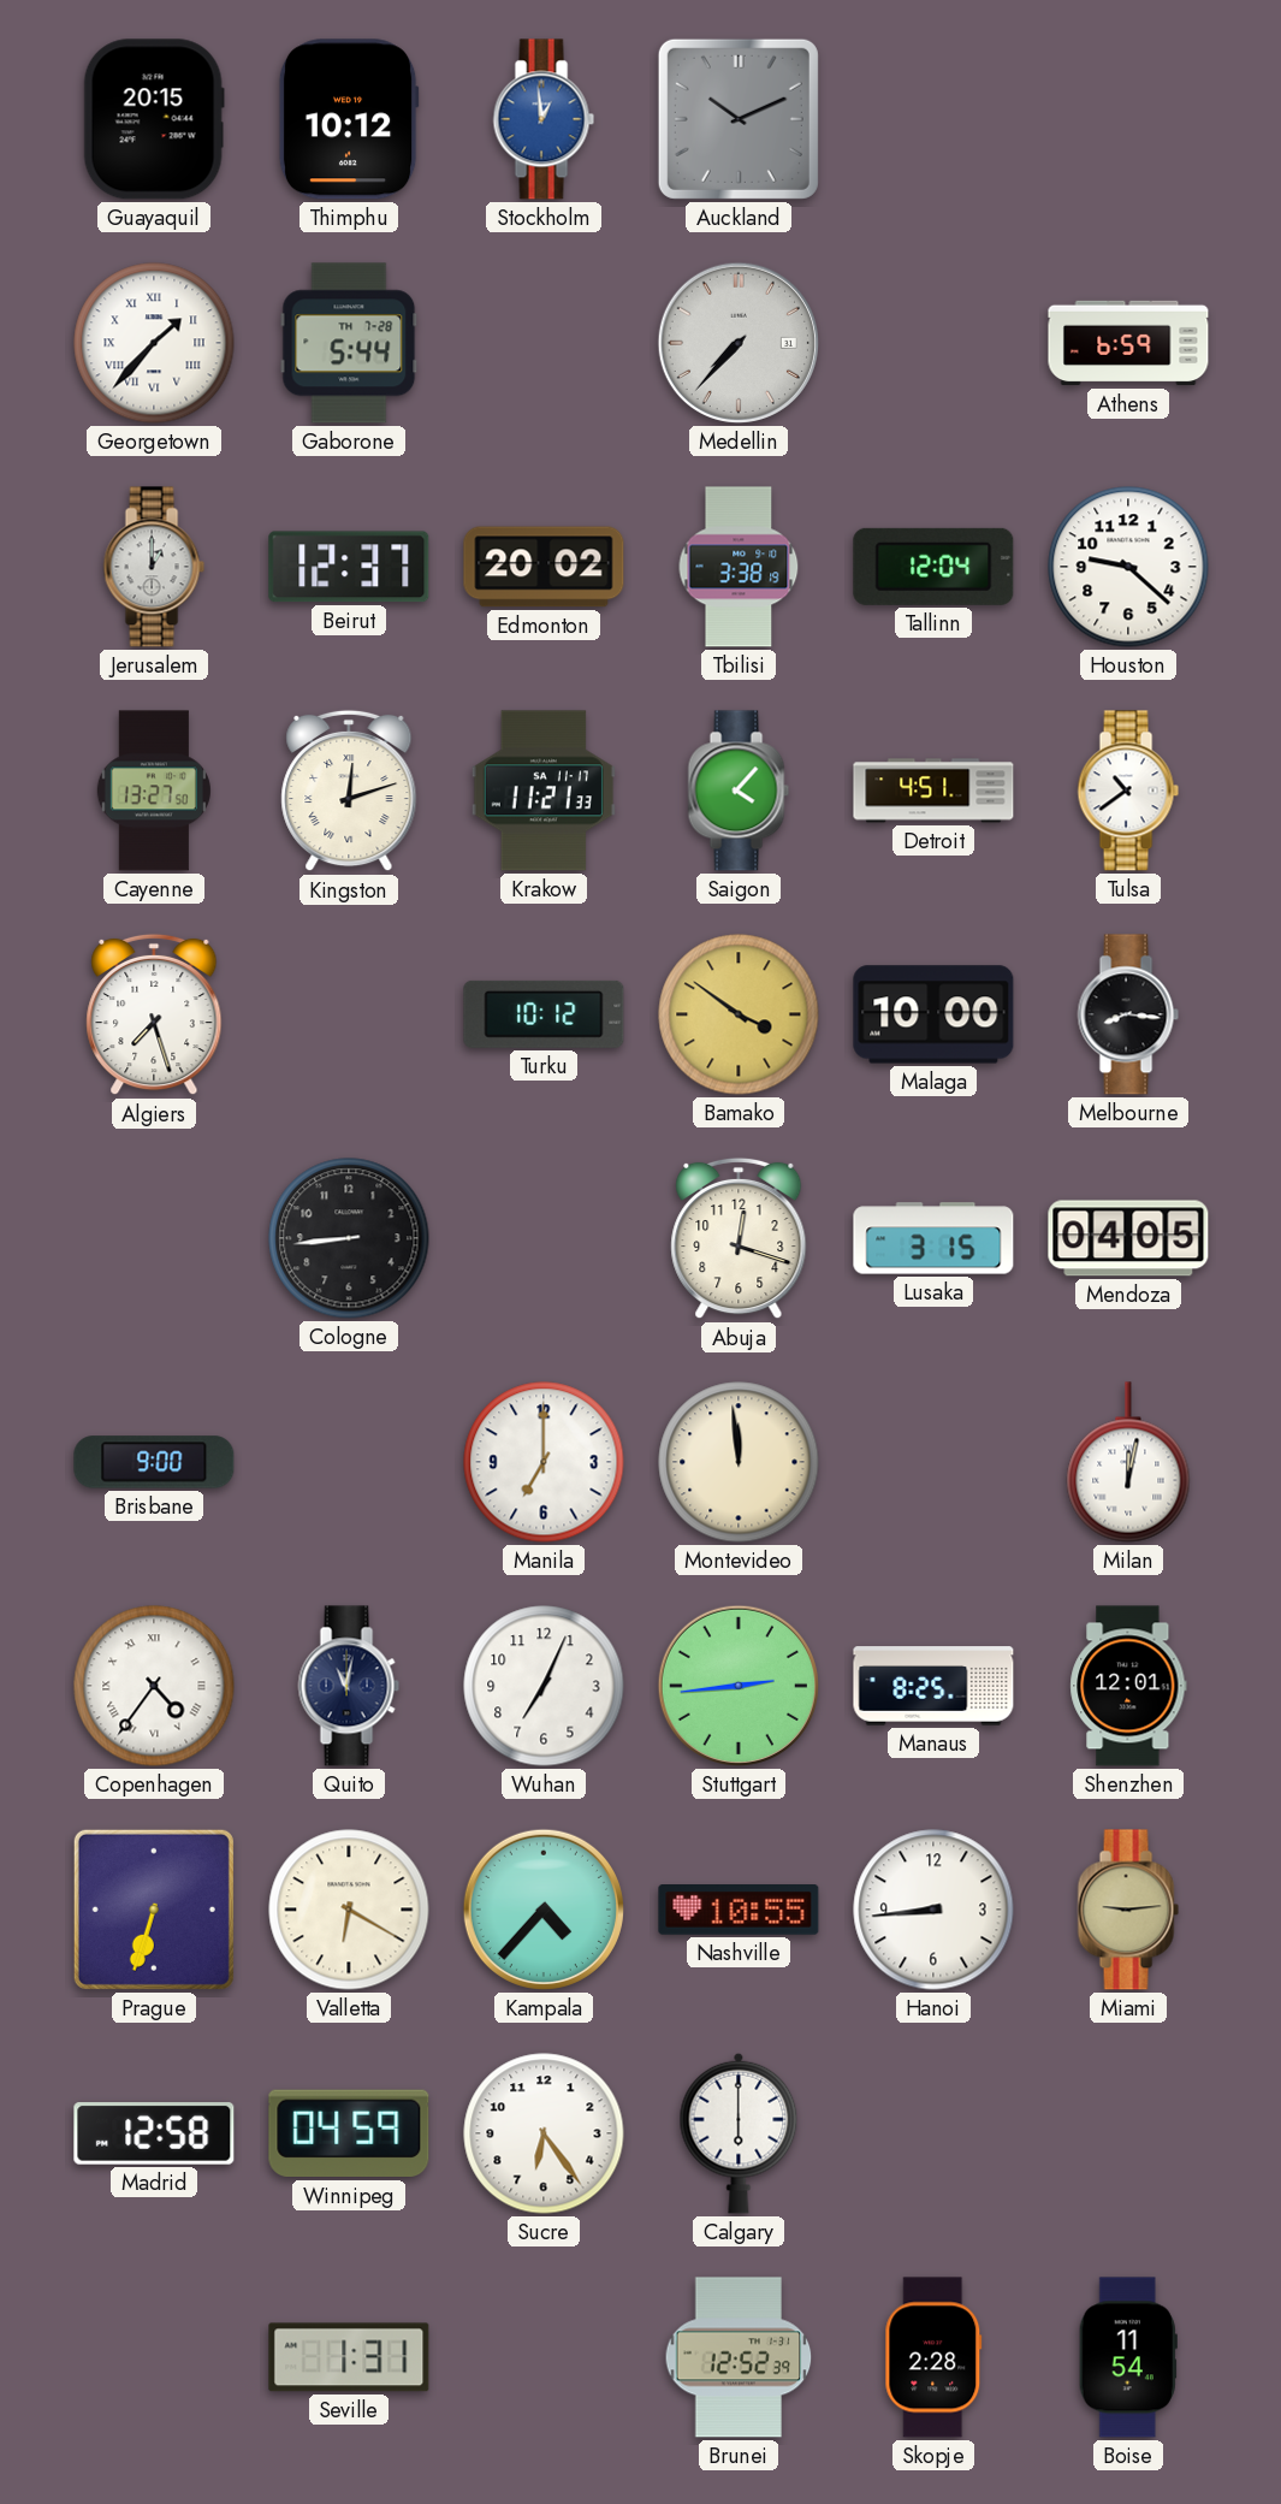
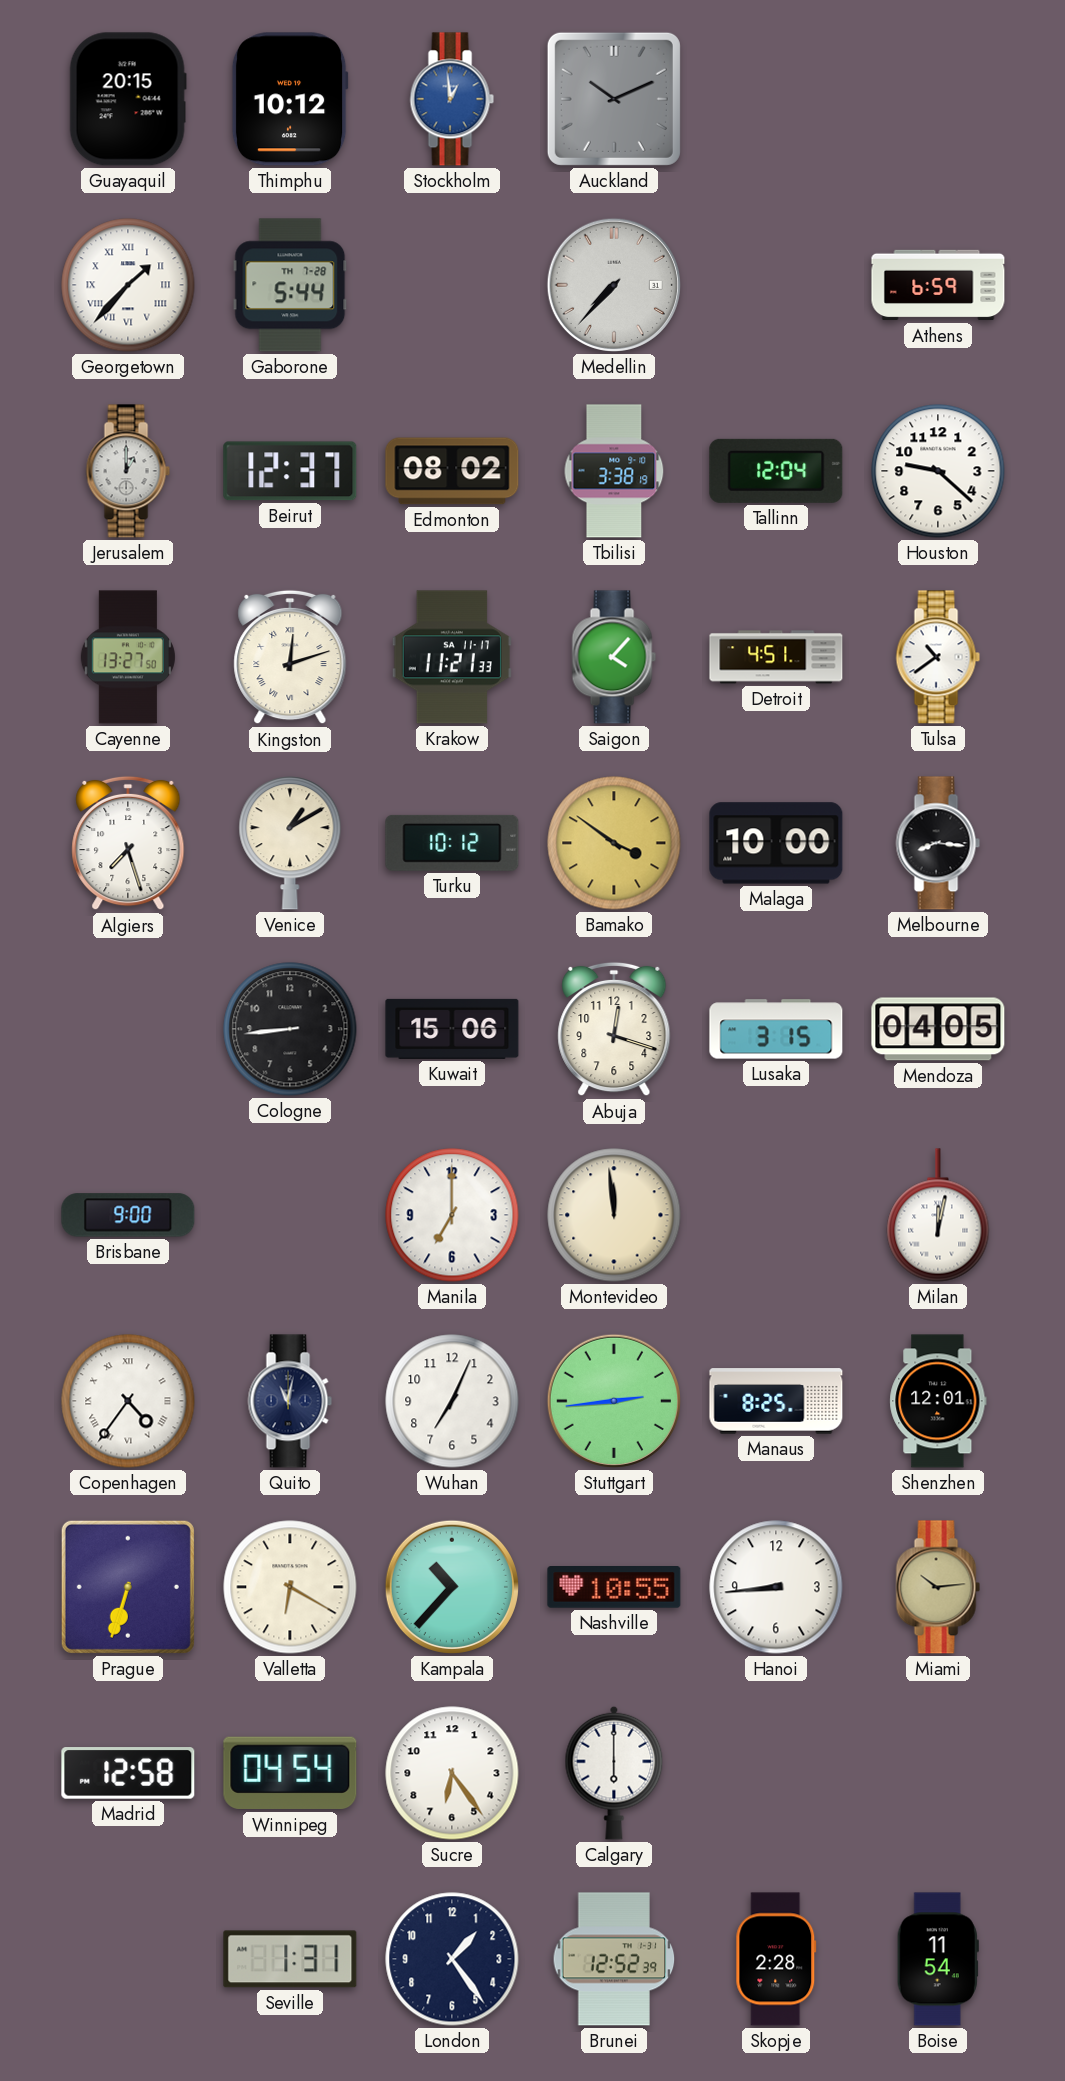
Edmonton: 20:02 -> 08:02
Venice: none -> 1:10
Kuwait: none -> 15:06
Kampala: 4:37 -> 10:37
Miami: 9:14 -> 10:14
Winnipeg: 04:59 -> 04:54
London: none -> 1:24
